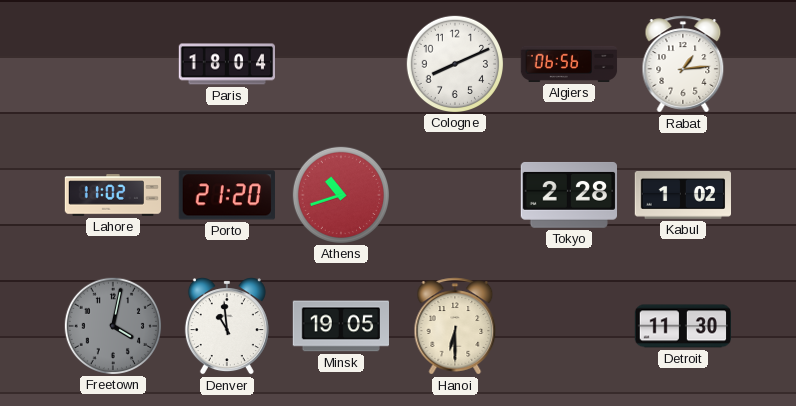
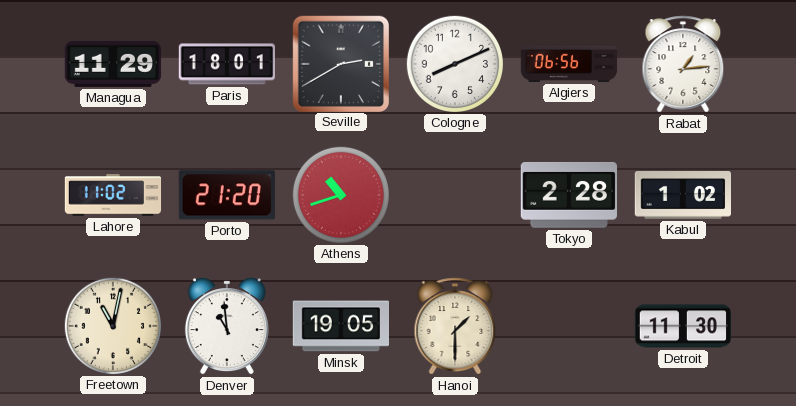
Managua: none -> 11:29
Paris: 18:04 -> 18:01
Seville: none -> 2:40
Freetown: 4:02 -> 11:02
Freetown dial: grey -> cream
Hanoi: 6:30 -> 1:30
